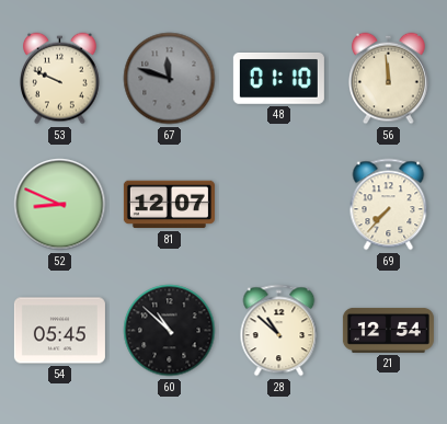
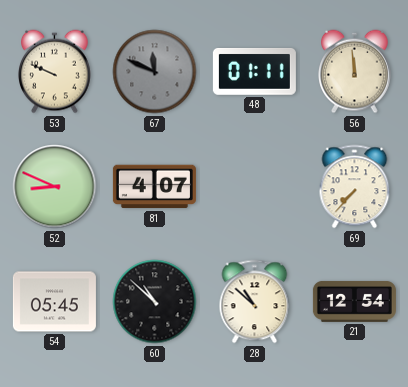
67: 11:48 -> 11:49
48: 01:10 -> 01:11
81: 12:07 -> 4:07
